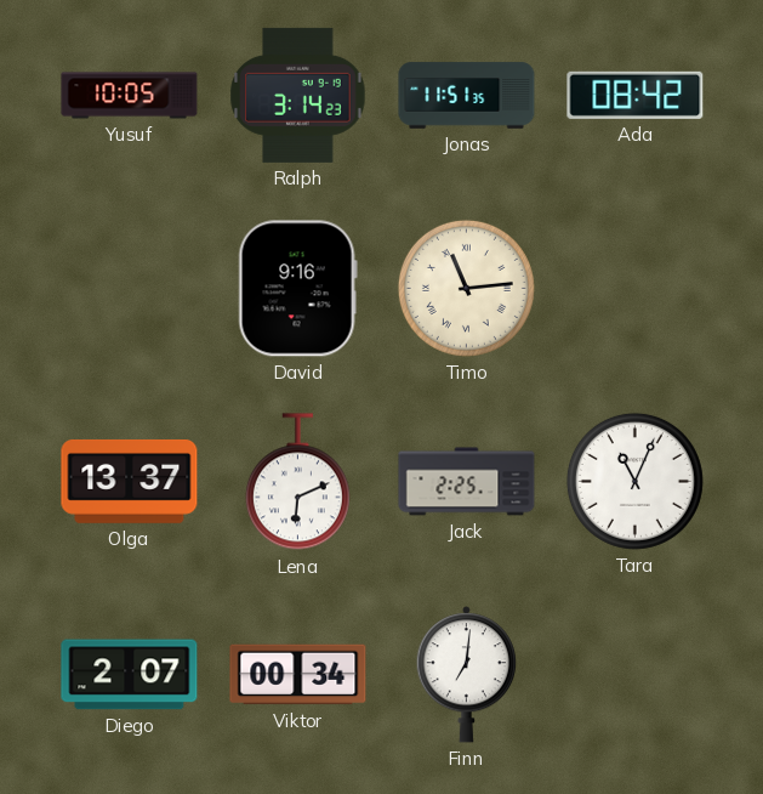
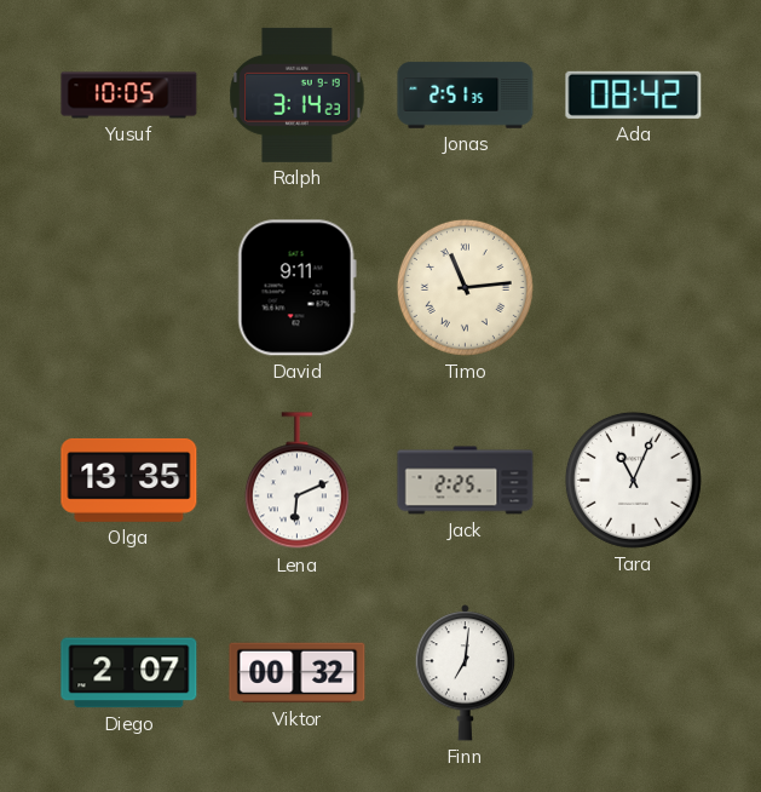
Jonas: 11:51 -> 2:51
David: 9:16 -> 9:11
Olga: 13:37 -> 13:35
Viktor: 00:34 -> 00:32
